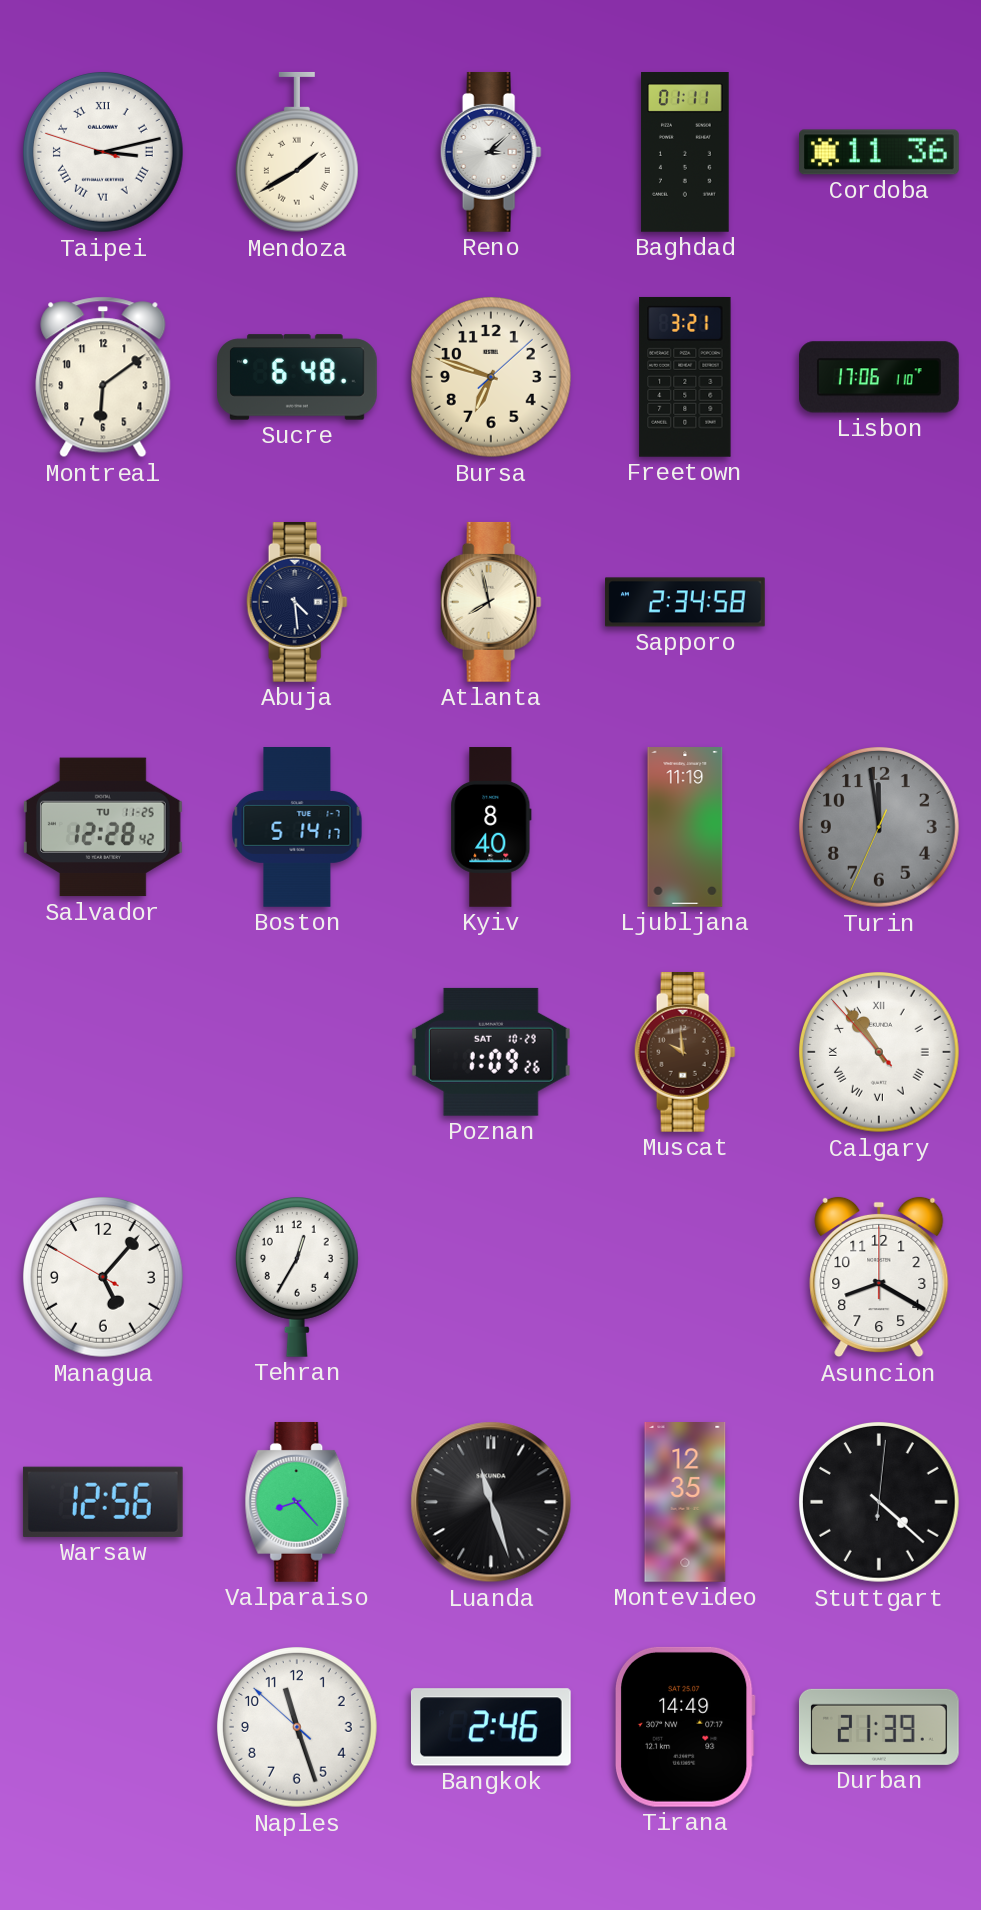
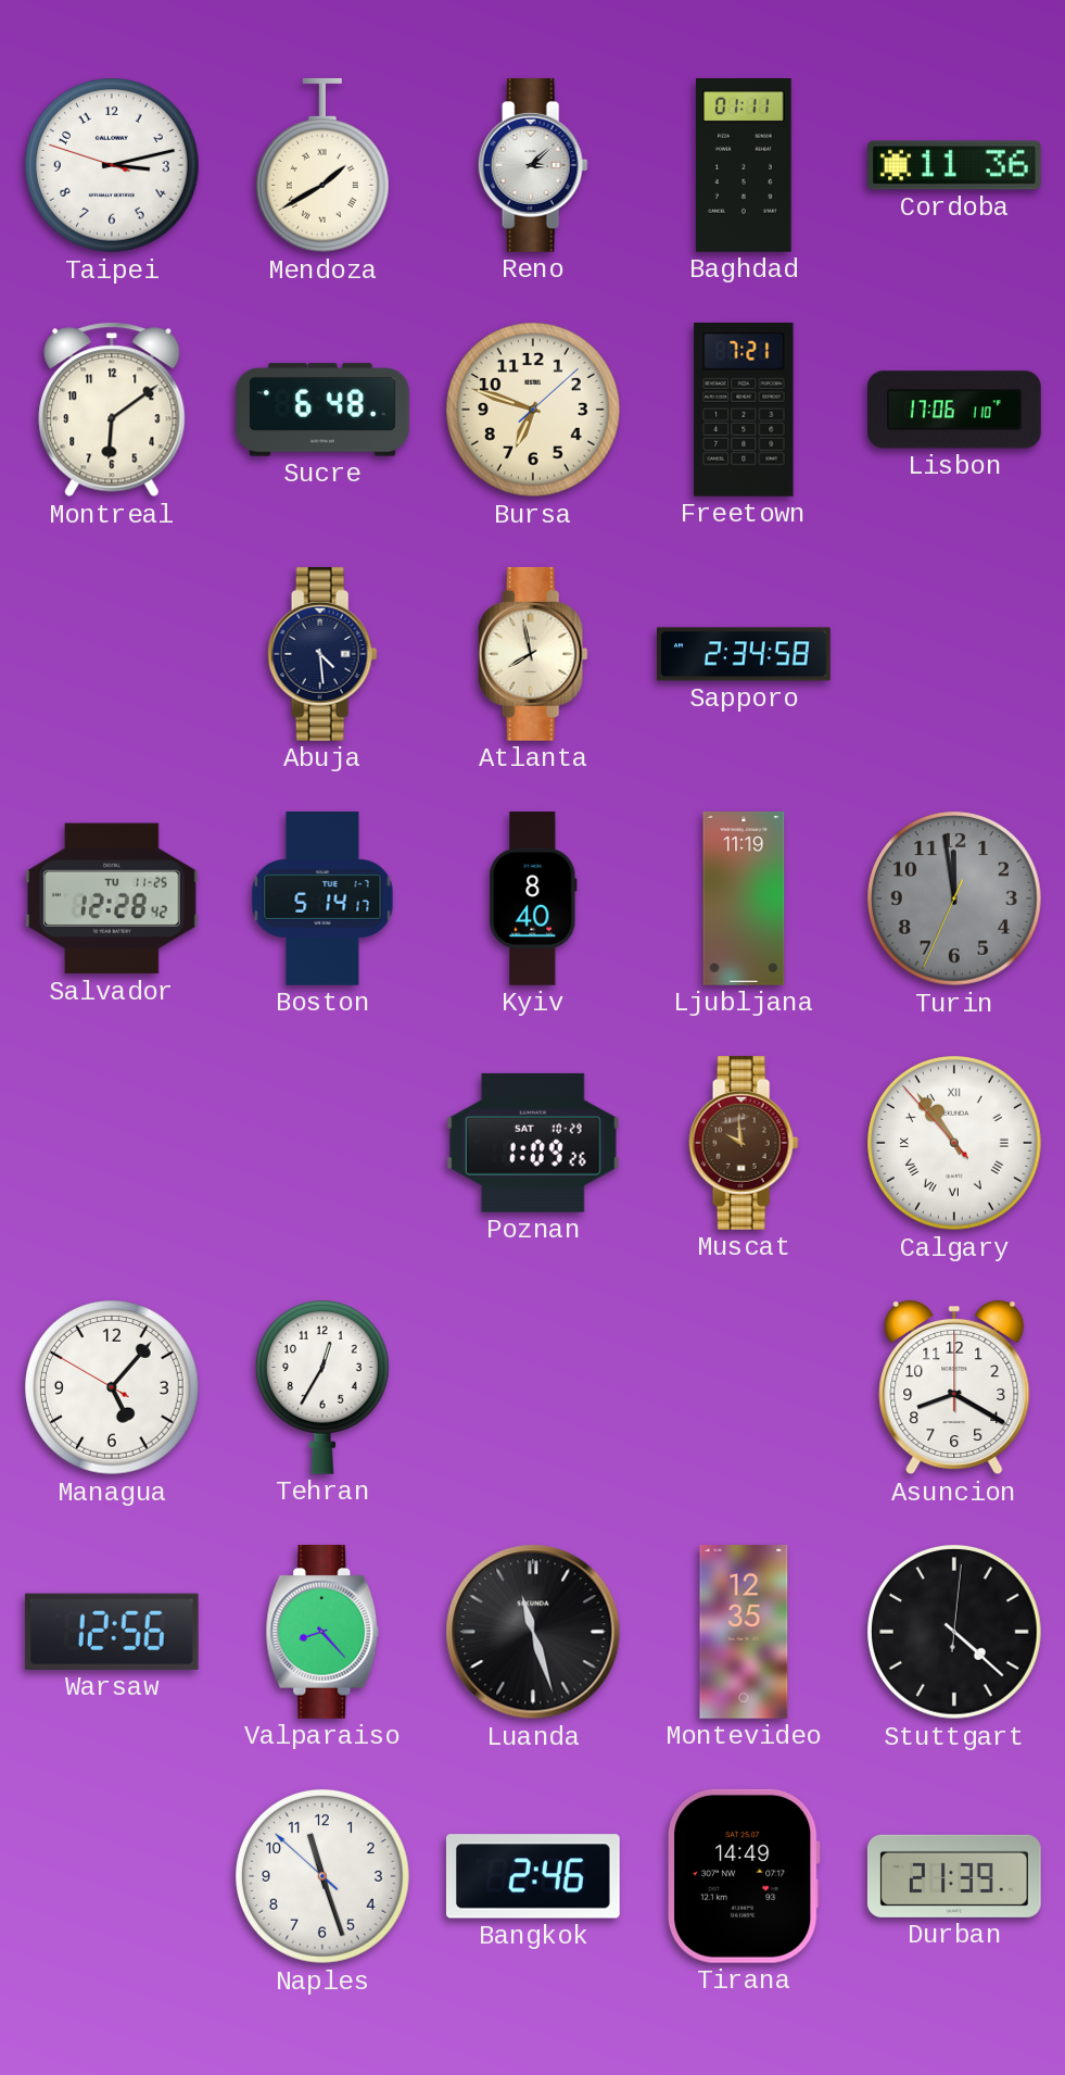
Taipei numerals: Roman -> Arabic
Freetown: 3:21 -> 7:21
